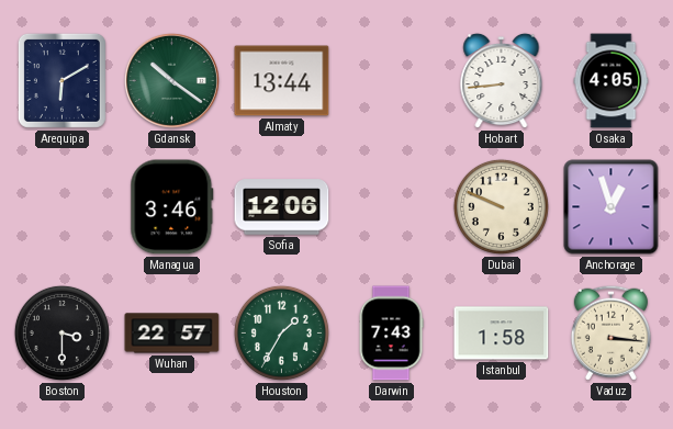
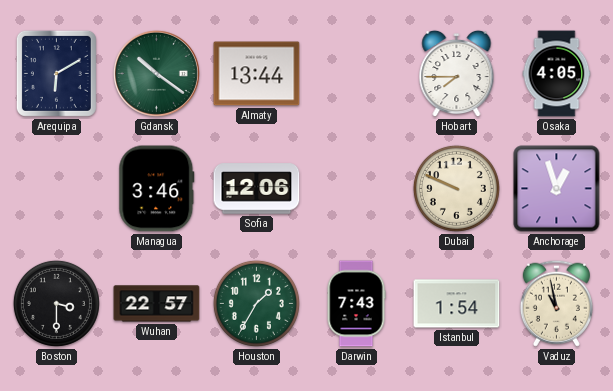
Hobart: 8:44 -> 7:45
Istanbul: 1:58 -> 1:54
Vaduz: 3:16 -> 10:58
